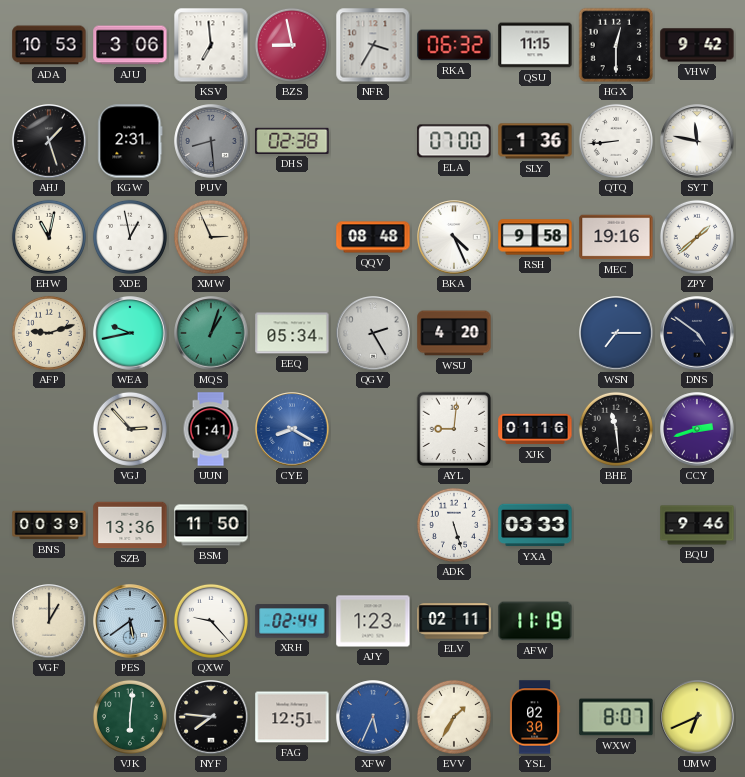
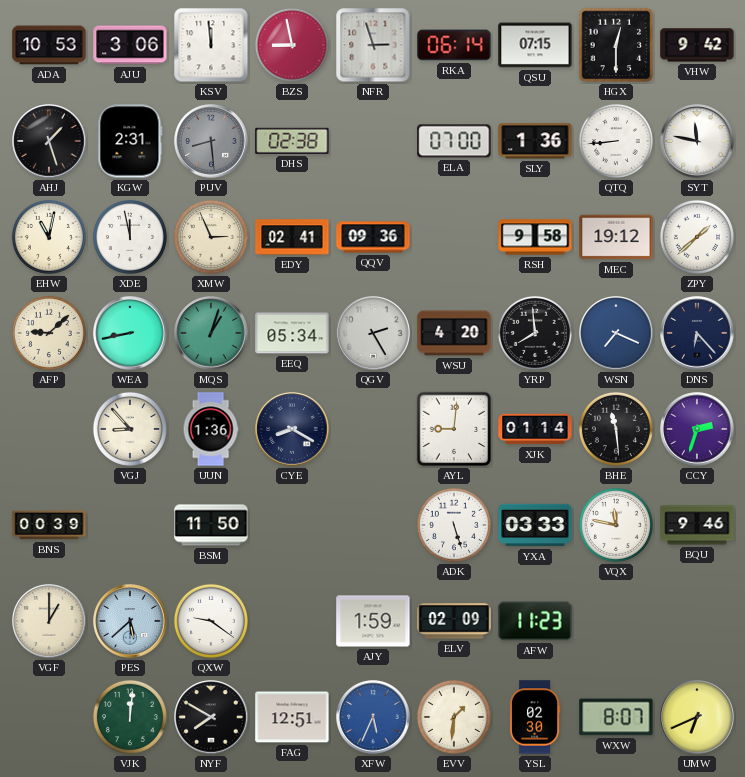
KSV: 6:59 -> 11:59
NFR: 3:35 -> 2:57
RKA: 06:32 -> 06:14
QSU: 11:15 -> 07:15
XDE: 12:58 -> 11:58
EDY: none -> 02:41
QQV: 08:48 -> 09:36
BKA: 4:26 -> none
MEC: 19:16 -> 19:12
AFP: 9:12 -> 9:08
WEA: 9:43 -> 8:43
YRP: none -> 7:59
WSN: 7:15 -> 7:19
DNS: 4:51 -> 6:23
VGJ: 2:53 -> 8:53
UUN: 1:41 -> 1:36
CYE dial: blue -> navy
XJK: 01:16 -> 01:14
CCY: 2:42 -> 2:33
SZB: 13:36 -> none
VQX: none -> 11:47
PES: 5:39 -> 5:38
QXW: 9:23 -> 9:21
XRH: 02:44 -> none
AJY: 1:23 -> 1:59
ELV: 02:11 -> 02:09
AFW: 11:19 -> 11:23
VJK: 6:01 -> 12:01
NYF: 7:46 -> 7:50
EVV: 1:35 -> 1:31
